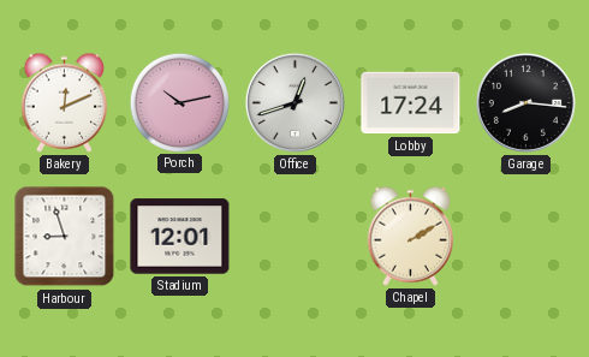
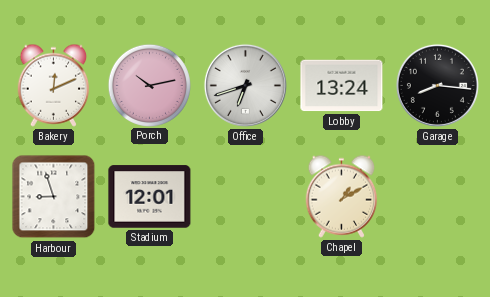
Office: 12:42 -> 6:42
Lobby: 17:24 -> 13:24
Chapel: 2:10 -> 1:10
